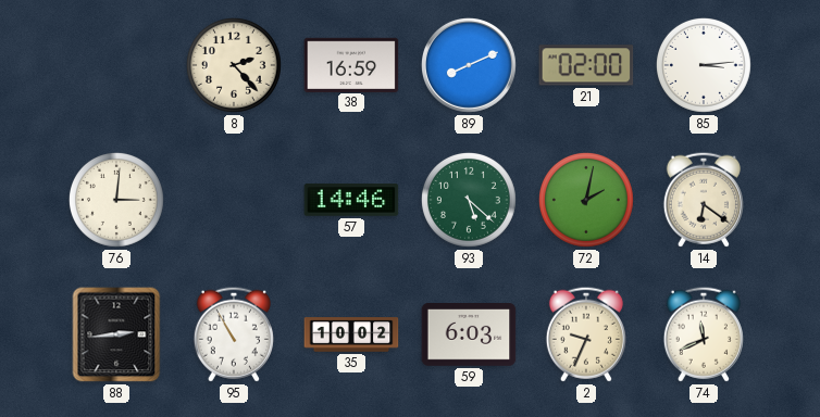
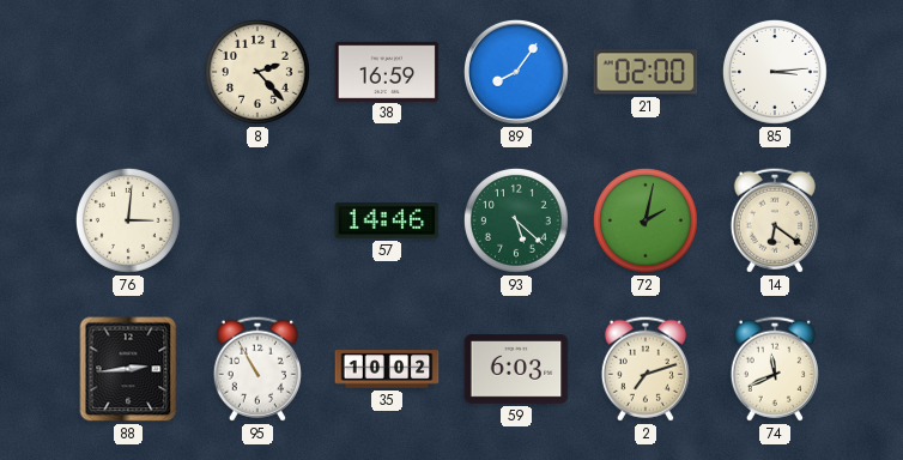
89: 8:11 -> 8:06
2: 9:34 -> 7:12
